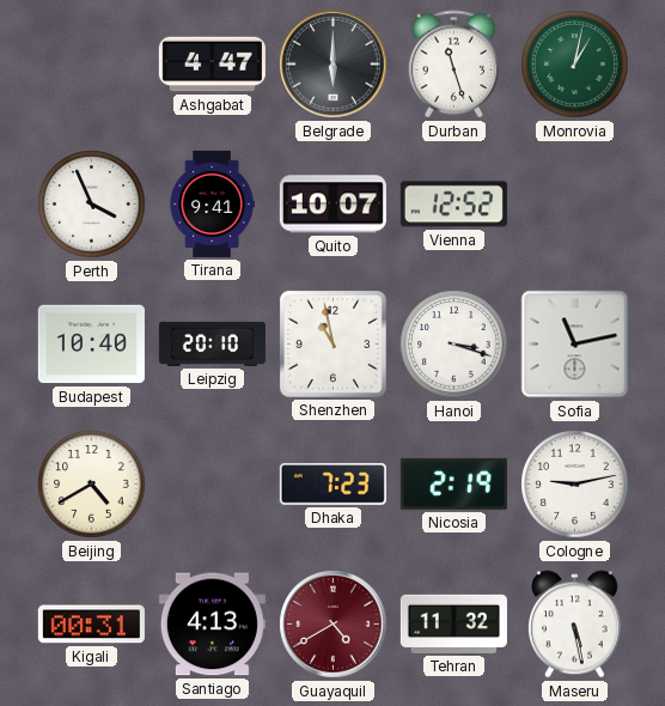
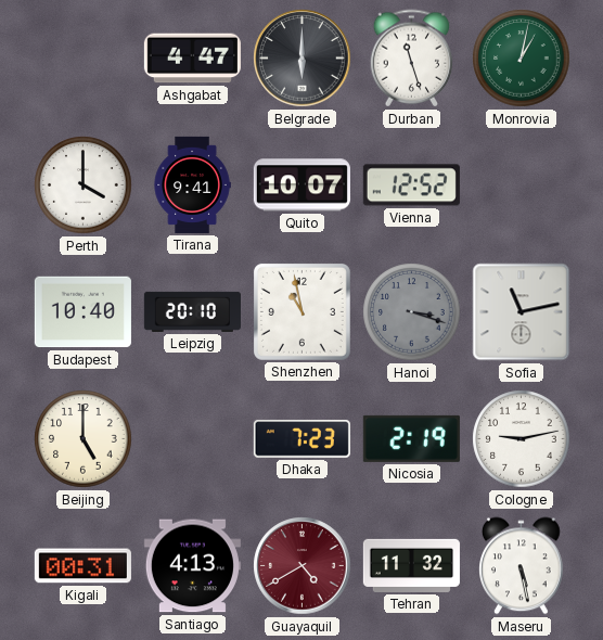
Perth: 3:56 -> 4:00
Hanoi dial: white -> grey
Beijing: 4:40 -> 5:00
